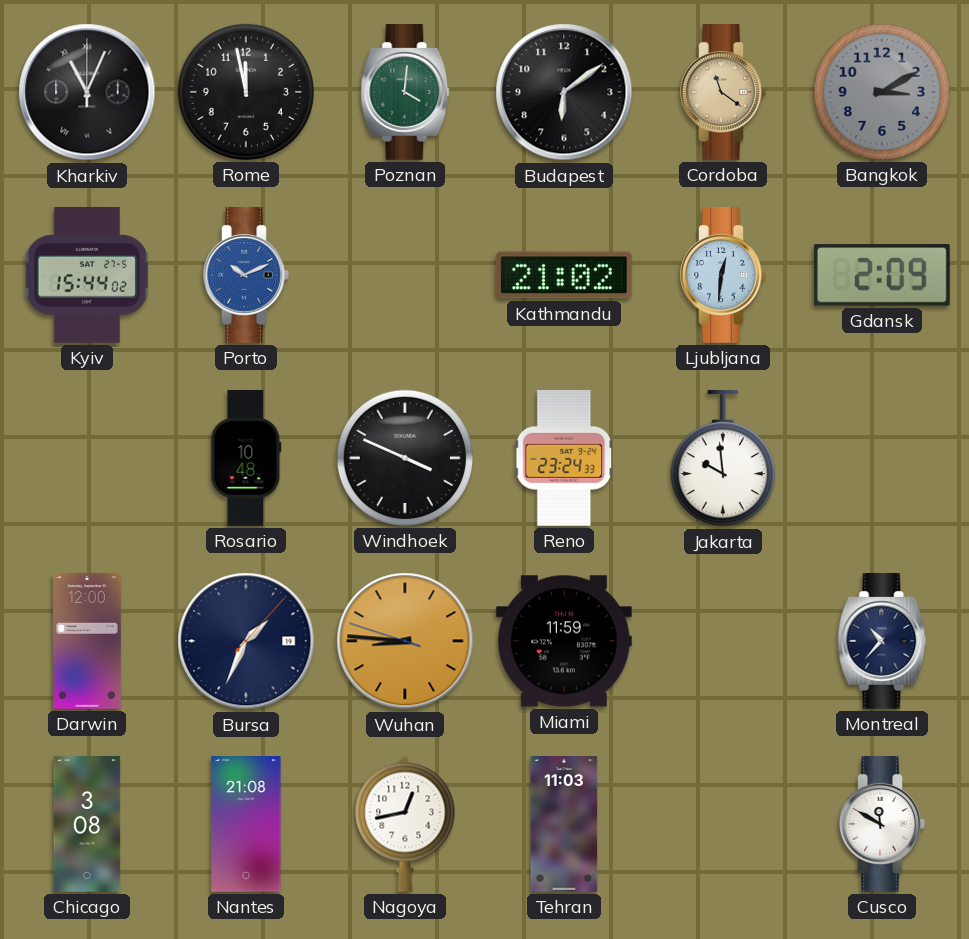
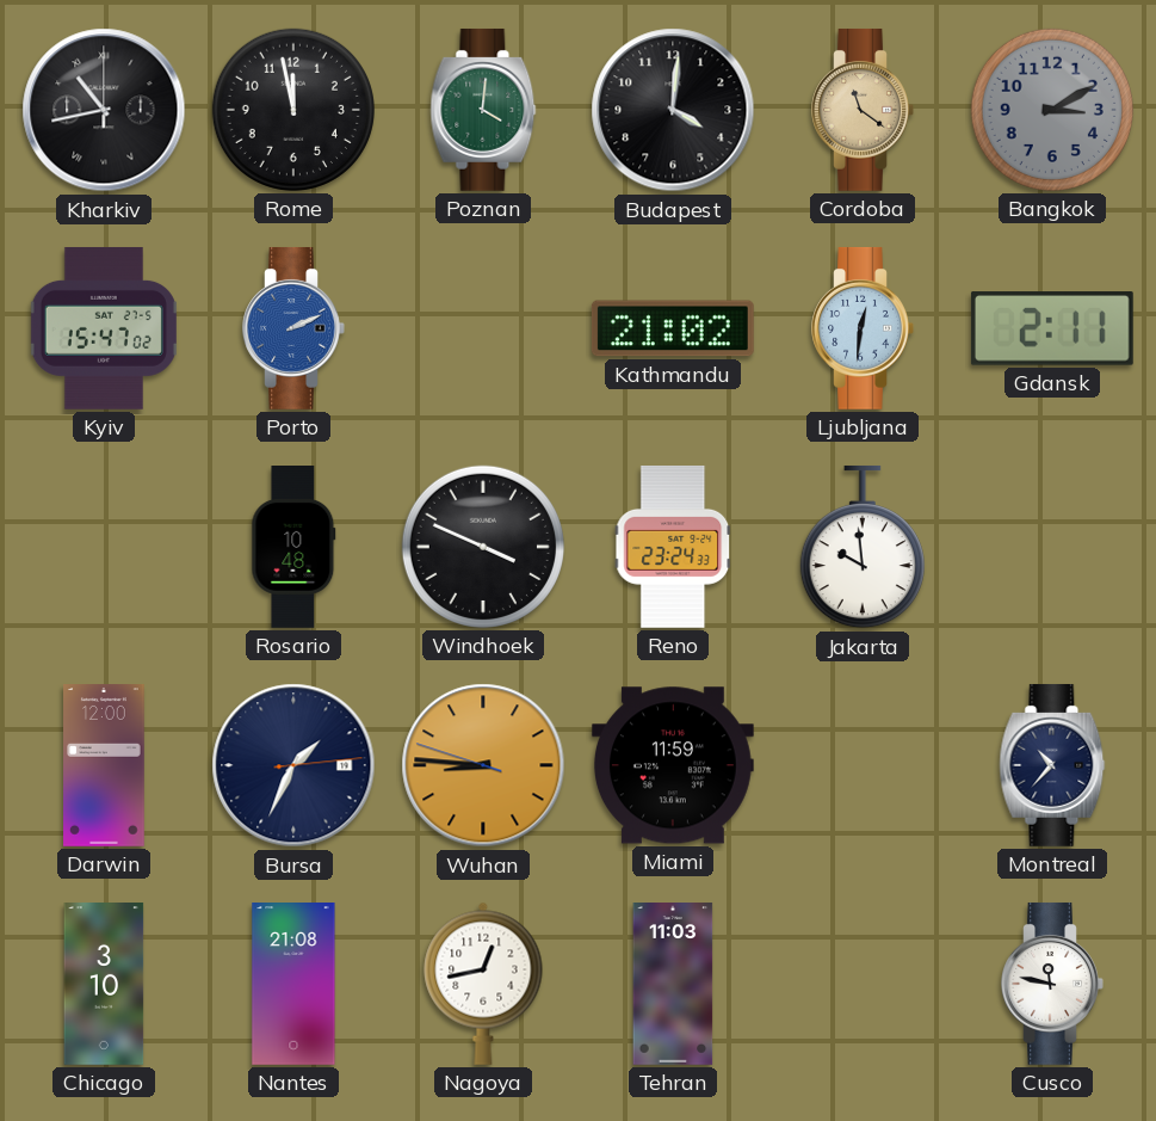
Kharkiv: 11:04 -> 10:43
Budapest: 6:09 -> 4:01
Kyiv: 15:44 -> 15:47
Porto: 10:11 -> 2:11
Gdansk: 2:09 -> 2:11
Bursa: 1:34:07 -> 1:34:14
Chicago: 3:08 -> 3:10
Cusco: 11:50 -> 11:47
